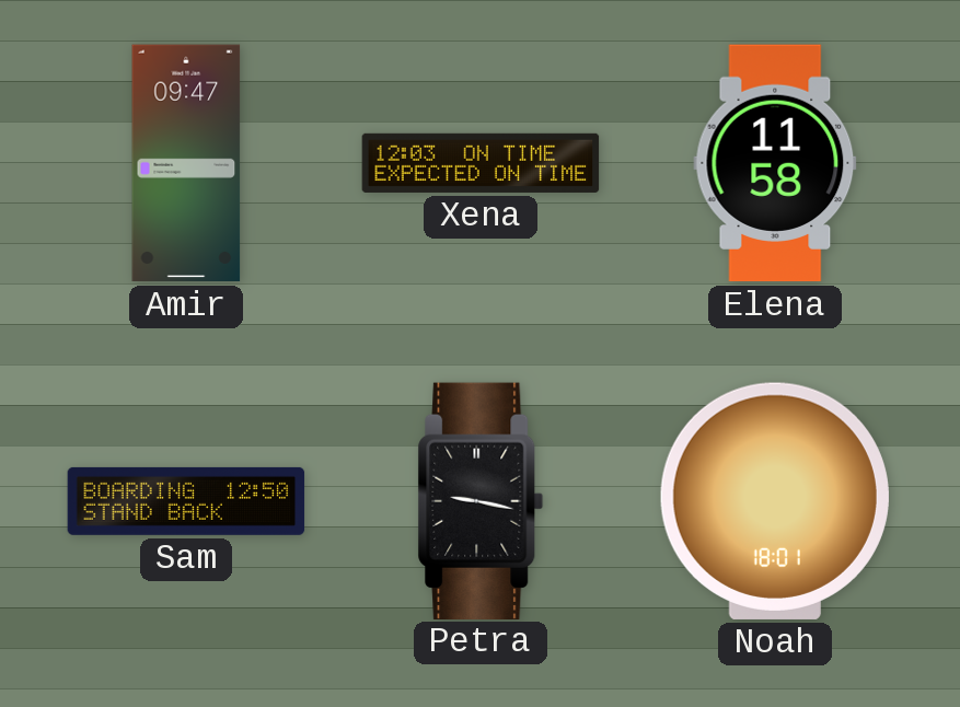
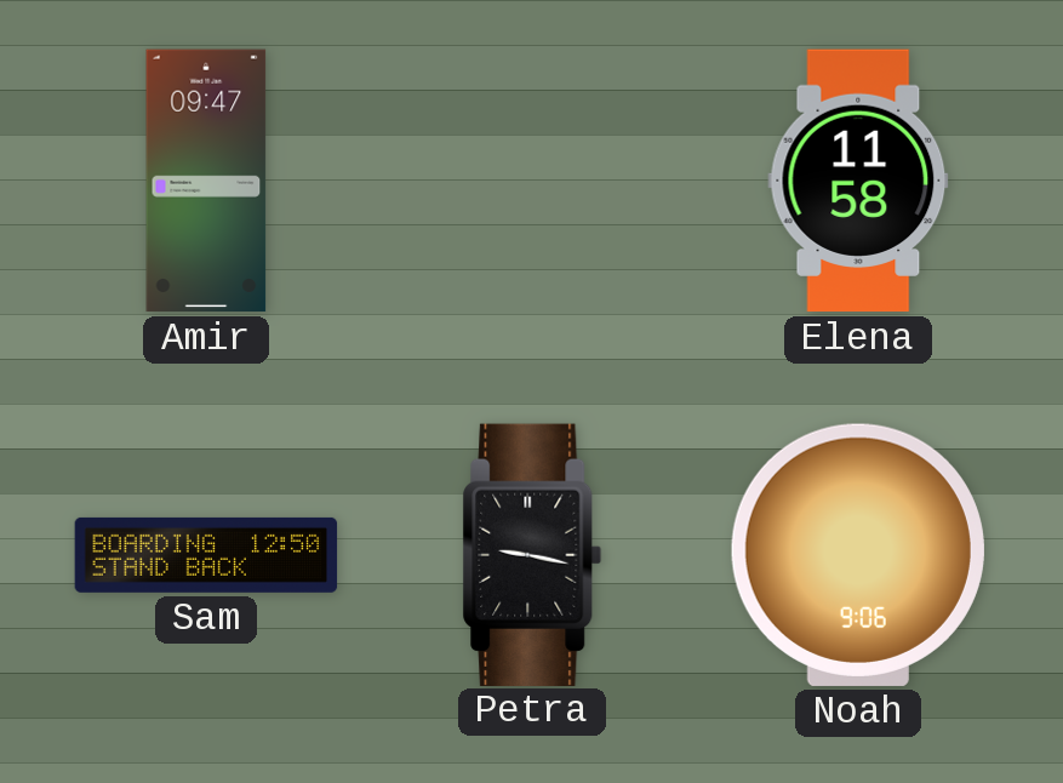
Xena: 12:03 -> none
Noah: 18:01 -> 9:06
